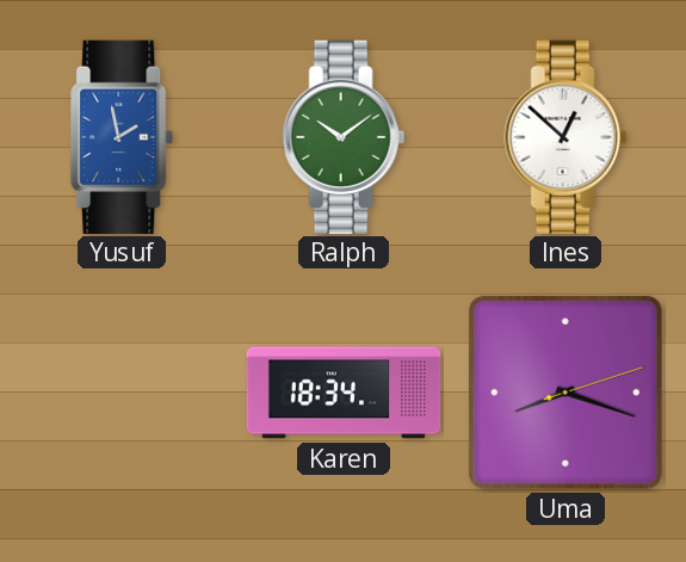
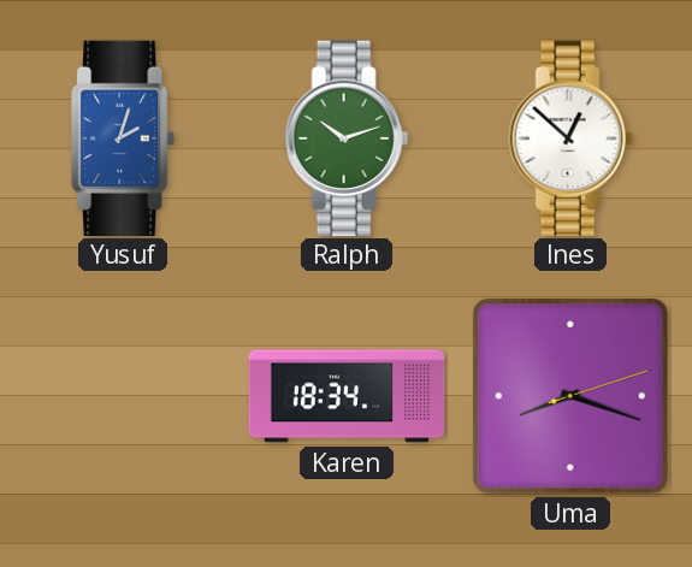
Yusuf: 1:58 -> 2:03
Ralph: 10:09 -> 10:12
